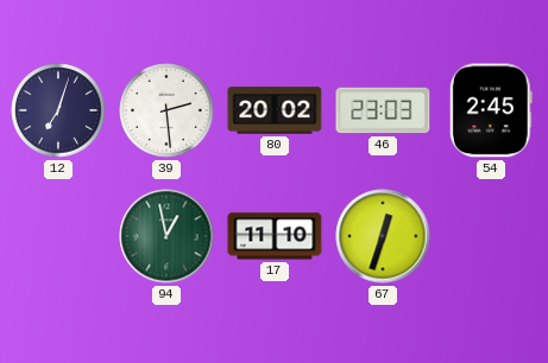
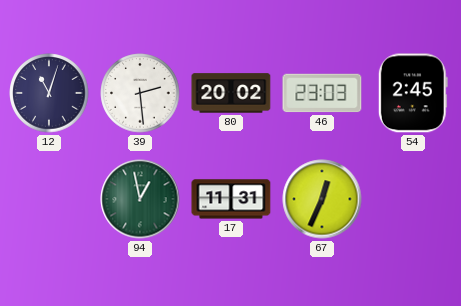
12: 7:03 -> 11:03
17: 11:10 -> 11:31
67: 12:33 -> 12:34
